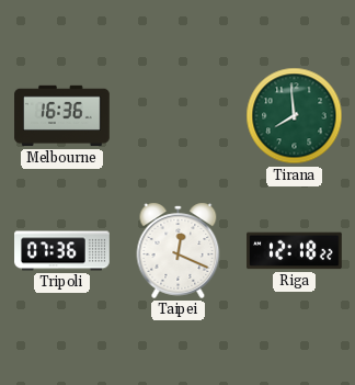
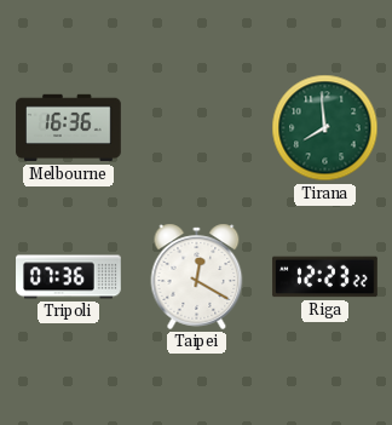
Taipei: 12:19 -> 12:20
Riga: 12:18 -> 12:23
